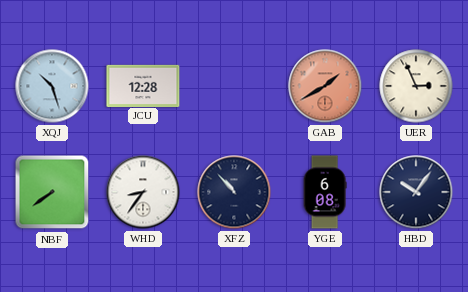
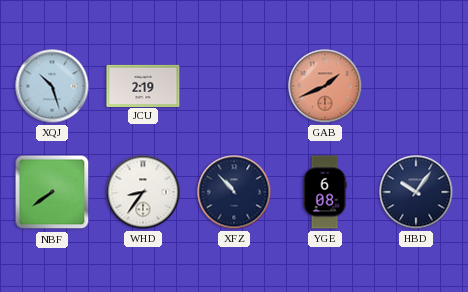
JCU: 12:28 -> 2:19
GAB: 1:40 -> 1:41
UER: 2:56 -> none
